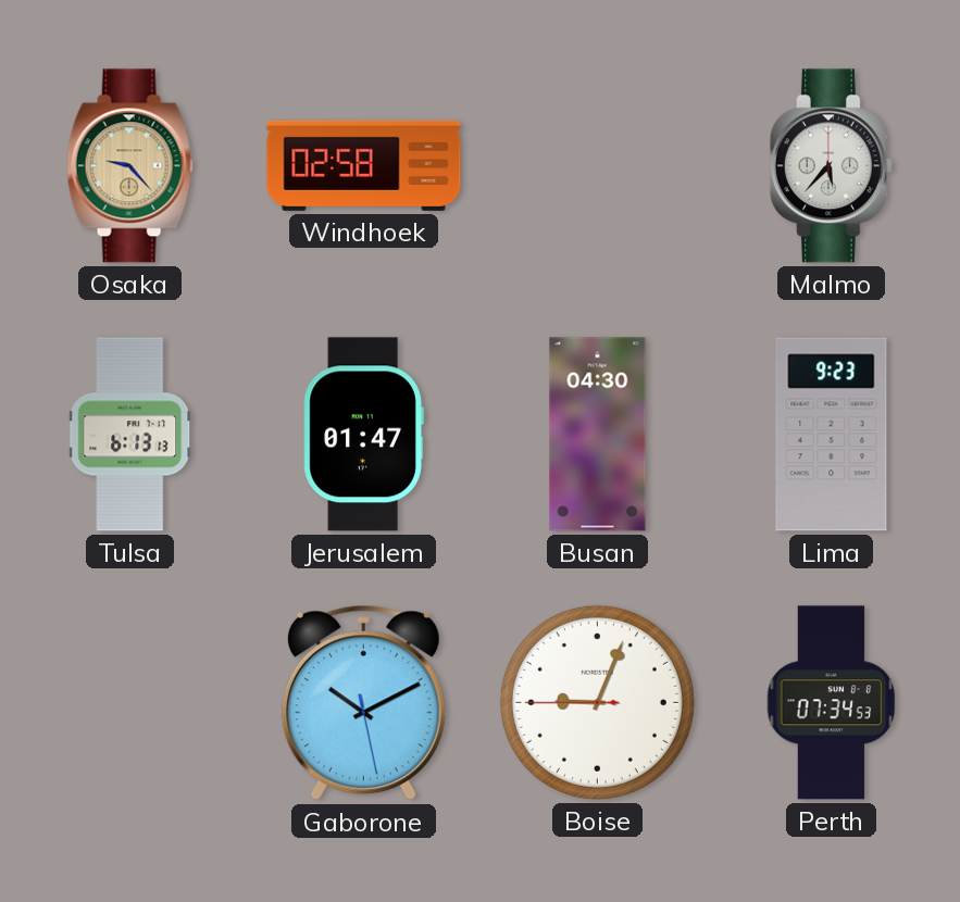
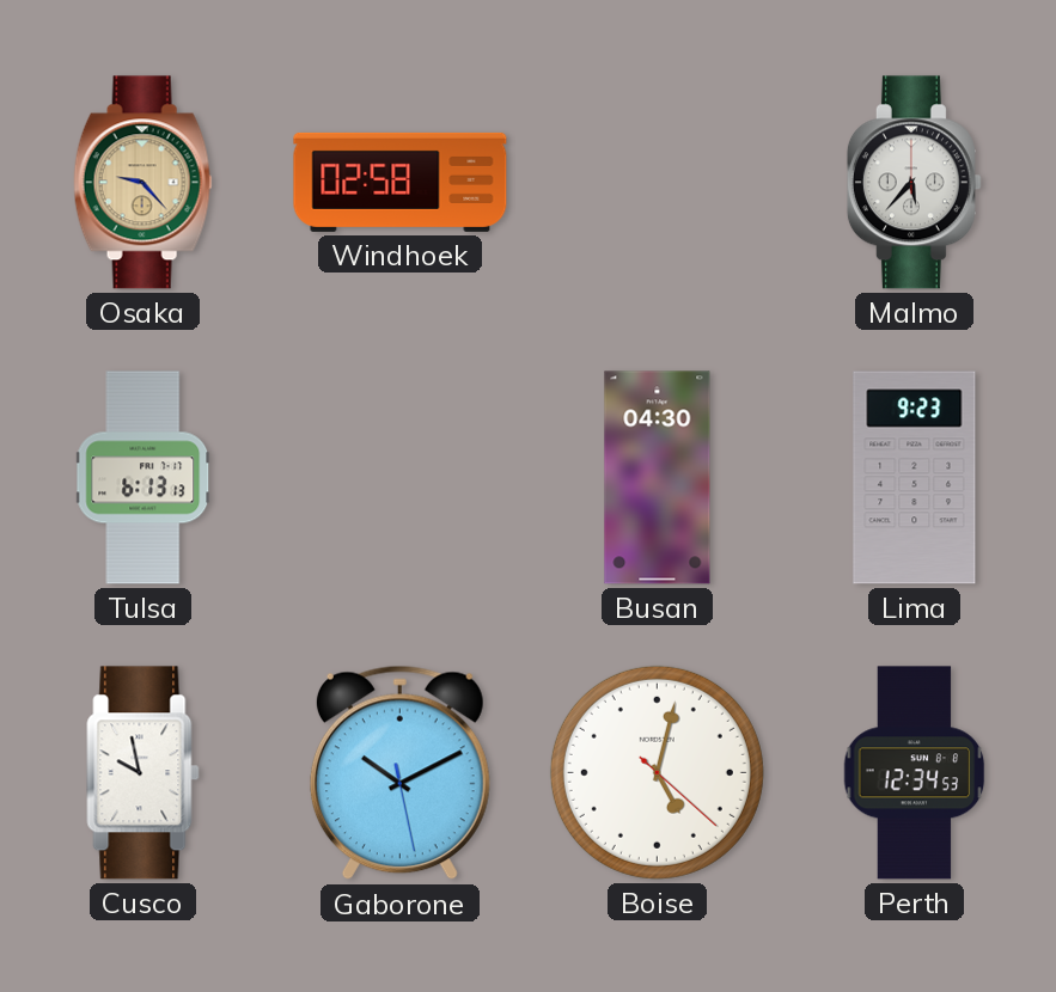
Jerusalem: 01:47 -> none
Cusco: none -> 9:58
Boise: 9:03 -> 5:02
Perth: 07:34 -> 12:34
